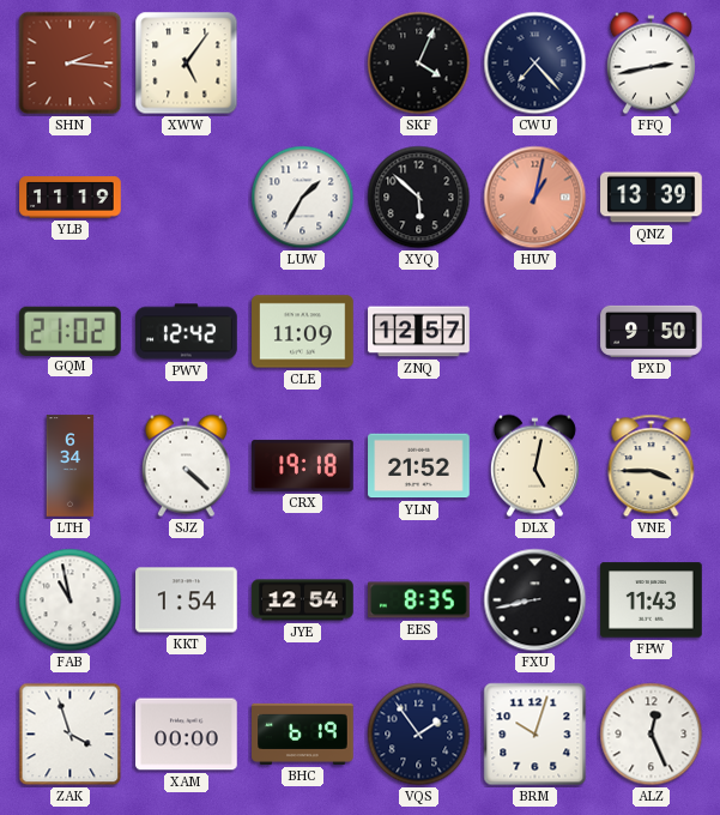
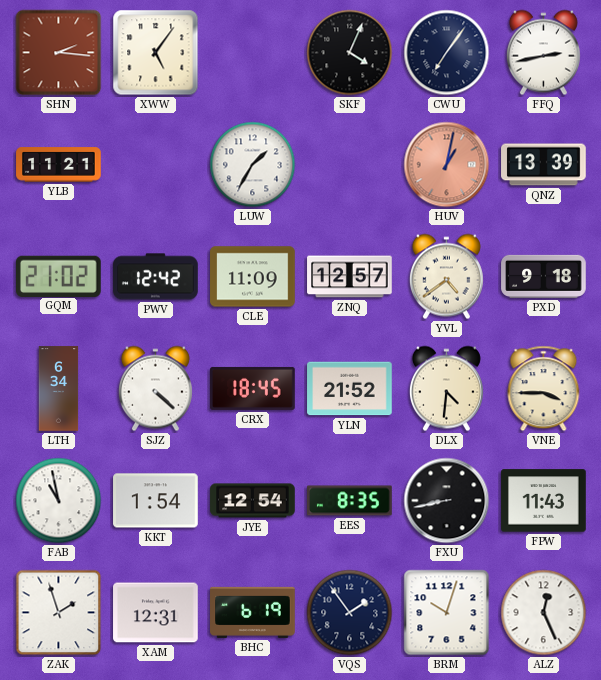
CWU: 7:23 -> 7:06
YLB: 11:19 -> 11:21
XYQ: 5:52 -> none
YVL: none -> 4:39
PXD: 9:50 -> 9:18
CRX: 19:18 -> 18:45
DLX: 5:02 -> 4:31
ZAK: 3:57 -> 1:57
XAM: 00:00 -> 12:31
